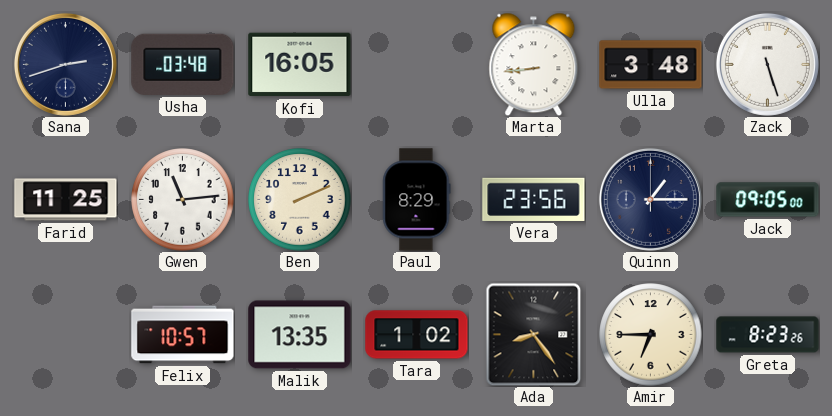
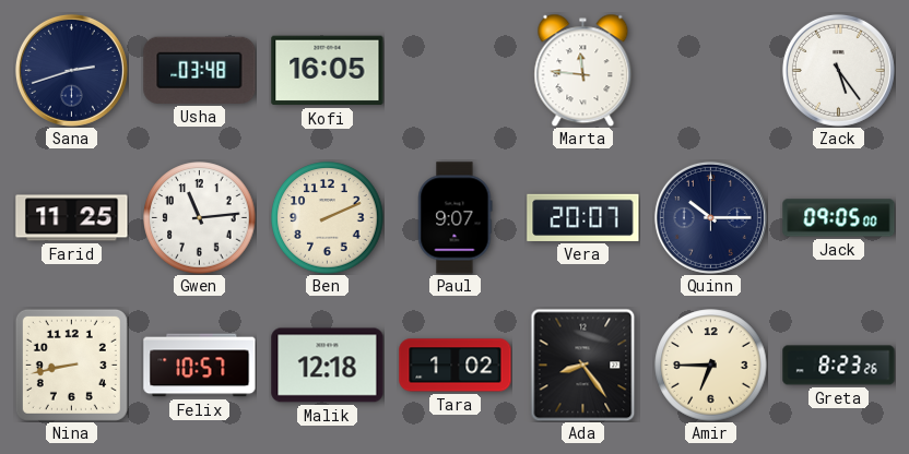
Marta: 8:44 -> 11:46
Ulla: 3:48 -> none
Zack: 5:27 -> 5:24
Paul: 8:29 -> 9:07
Vera: 23:56 -> 20:07
Quinn: 1:15 -> 10:15
Nina: none -> 8:43
Malik: 13:35 -> 12:18
